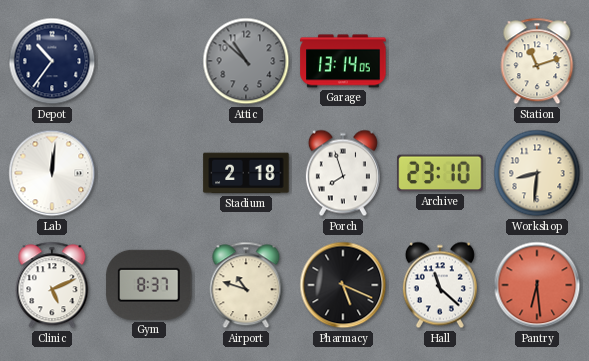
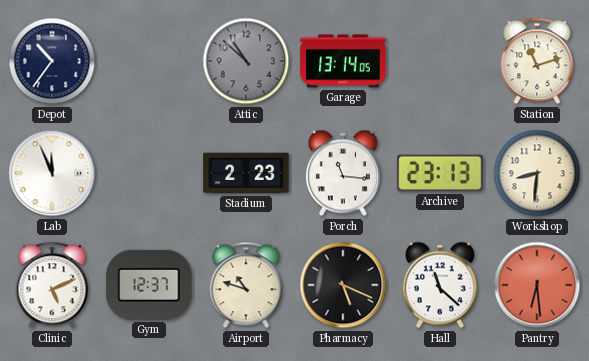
Lab: 12:01 -> 11:56
Stadium: 2:18 -> 2:23
Porch: 7:57 -> 11:16
Archive: 23:10 -> 23:13
Gym: 8:37 -> 12:37
